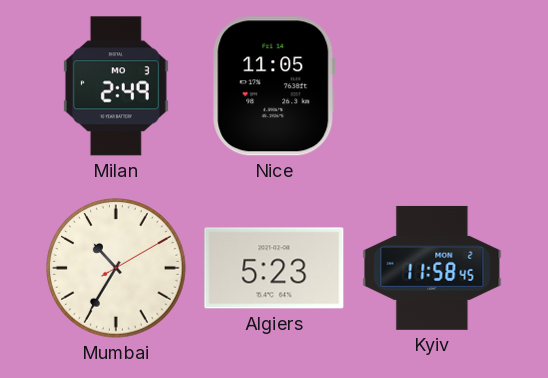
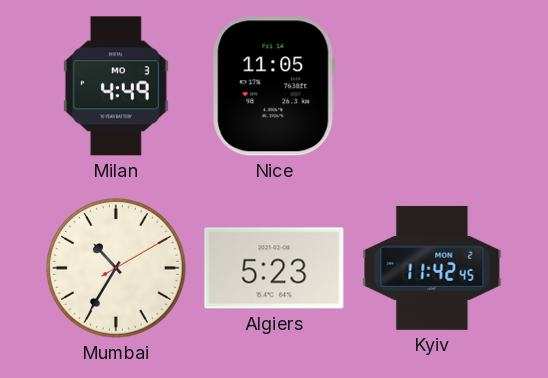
Milan: 2:49 -> 4:49
Kyiv: 11:58 -> 11:42
